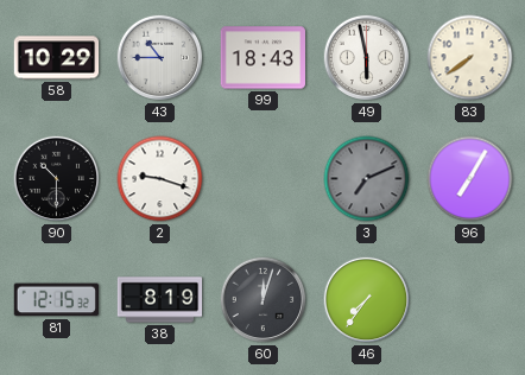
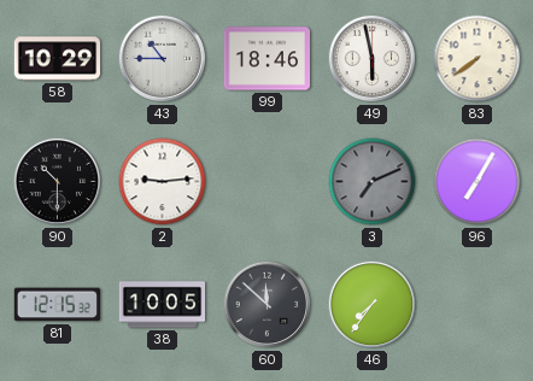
99: 18:43 -> 18:46
2: 9:18 -> 9:14
38: 8:19 -> 10:05
60: 12:03 -> 11:52
